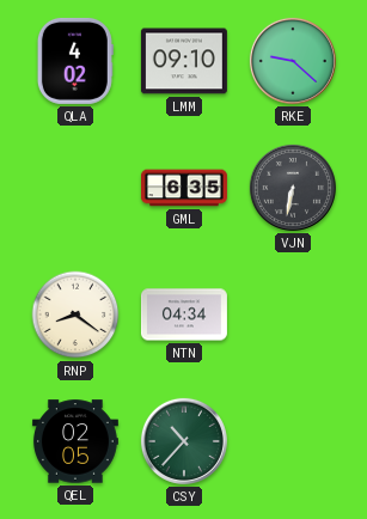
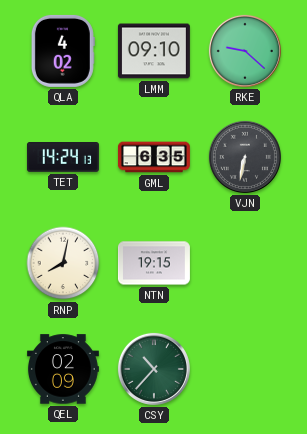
TET: none -> 14:24
RNP: 8:21 -> 8:02
NTN: 04:34 -> 19:15
QEL: 02:05 -> 02:09
